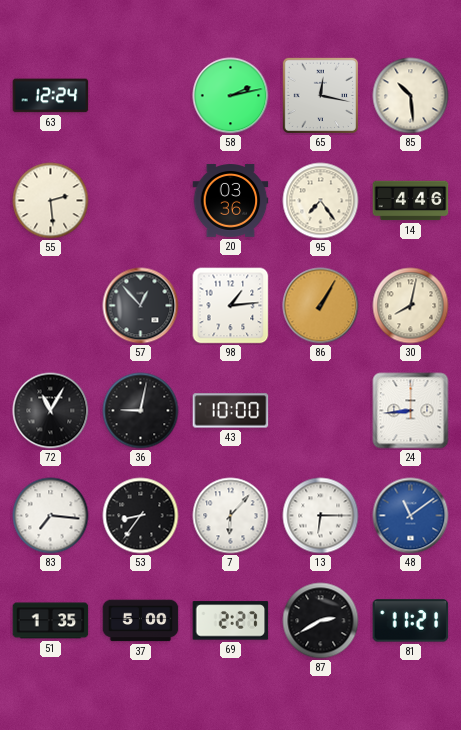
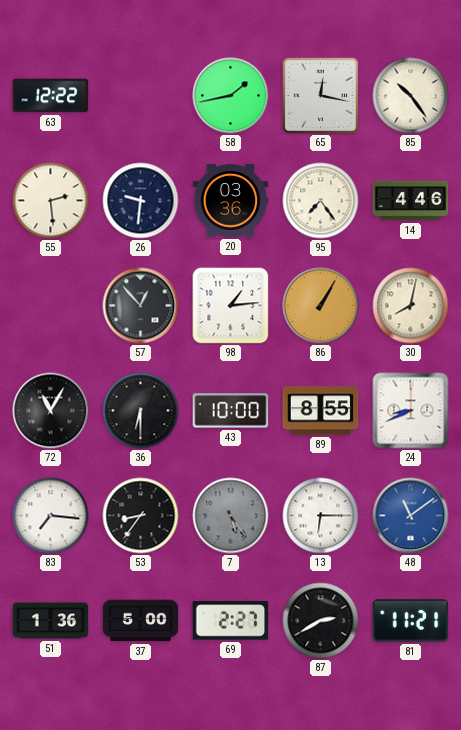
63: 12:24 -> 12:22
58: 2:13 -> 1:43
85: 10:29 -> 10:24
26: none -> 9:31
36: 9:02 -> 6:30
89: none -> 8:55
24: 8:44 -> 8:41
7: 6:07 -> 5:24
7 dial: white -> grey
51: 1:35 -> 1:36
